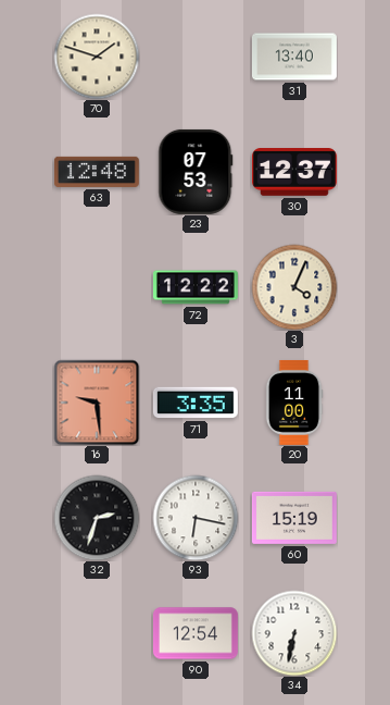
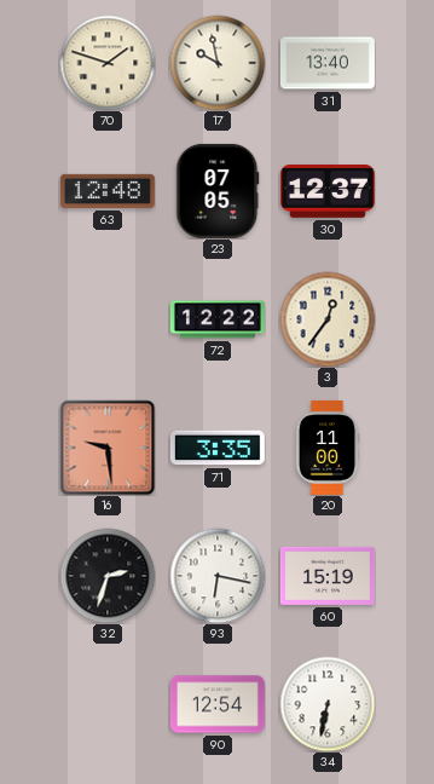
17: none -> 9:58
23: 07:53 -> 07:05
3: 4:04 -> 12:36
